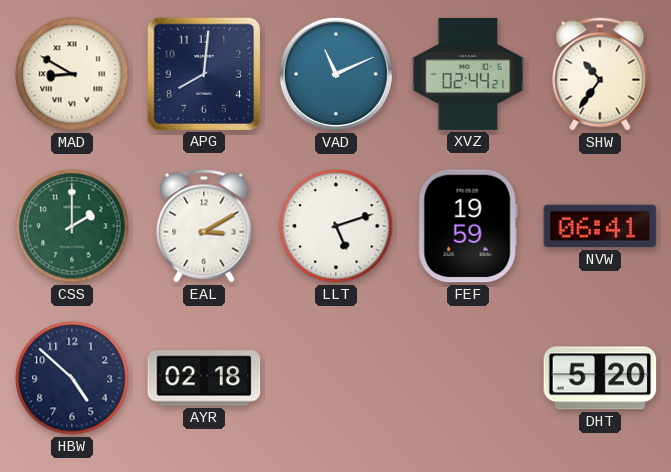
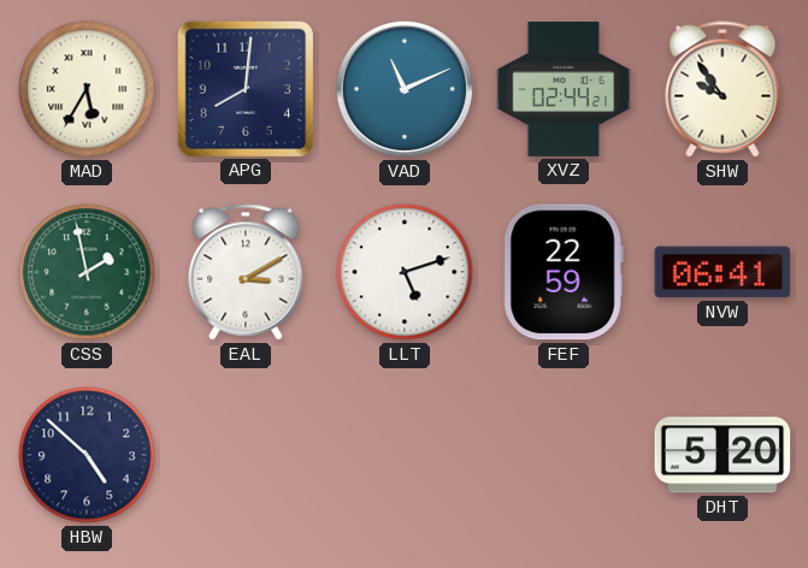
MAD: 8:50 -> 5:35
SHW: 10:36 -> 9:54
CSS: 2:00 -> 1:58
FEF: 19:59 -> 22:59
AYR: 02:18 -> none
